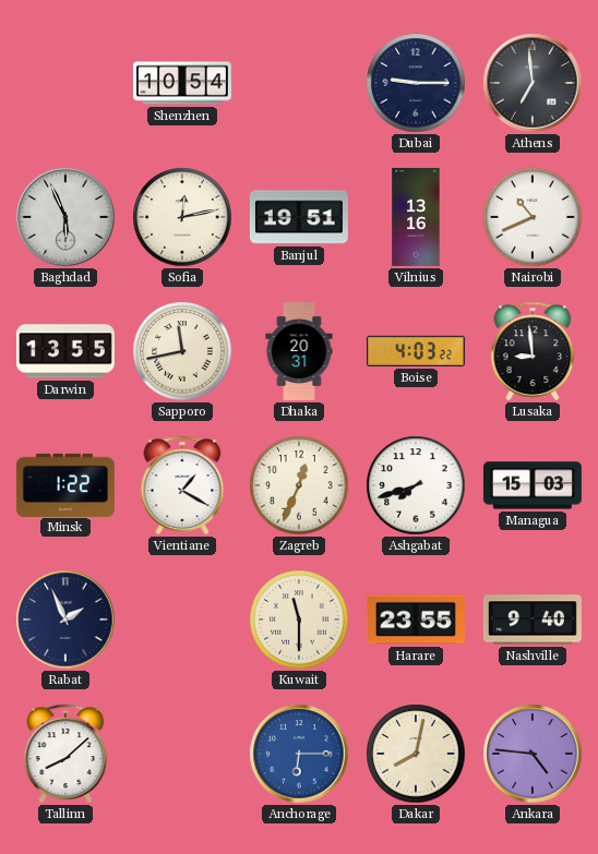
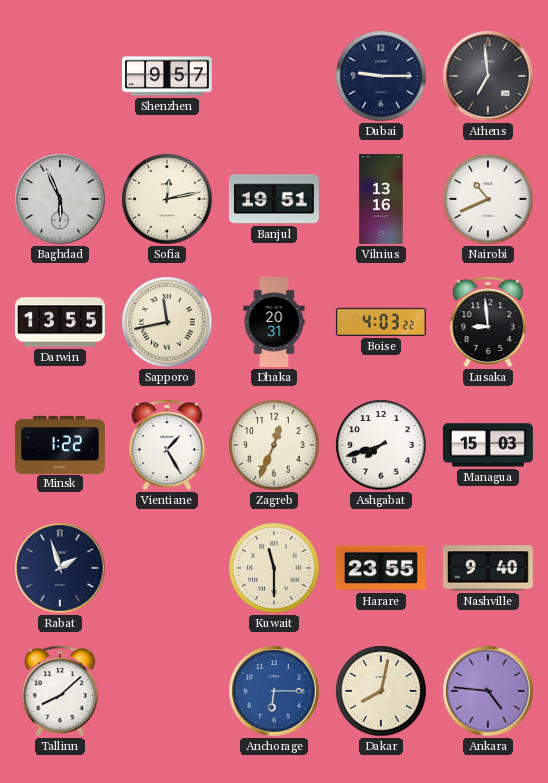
Shenzhen: 10:54 -> 9:57
Vientiane: 1:20 -> 1:25
Rabat: 1:56 -> 1:57
